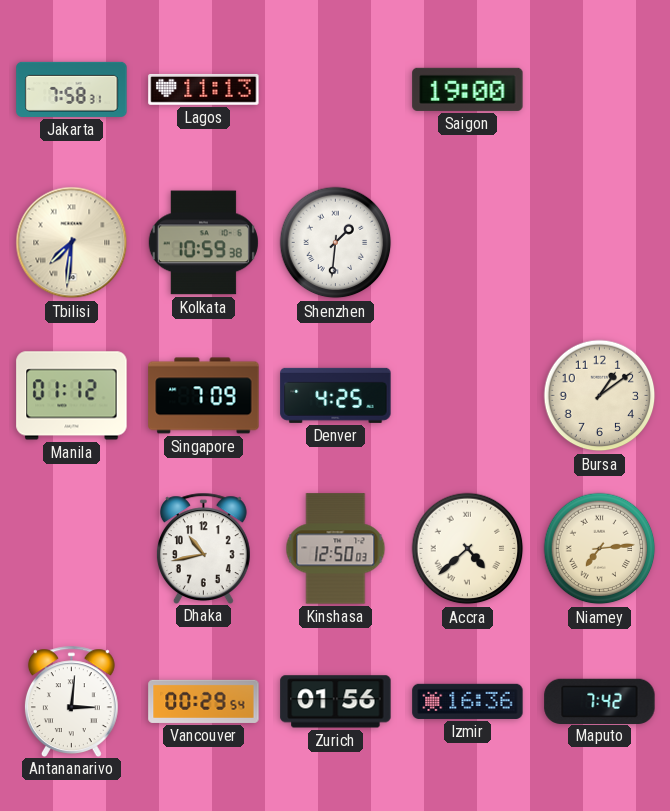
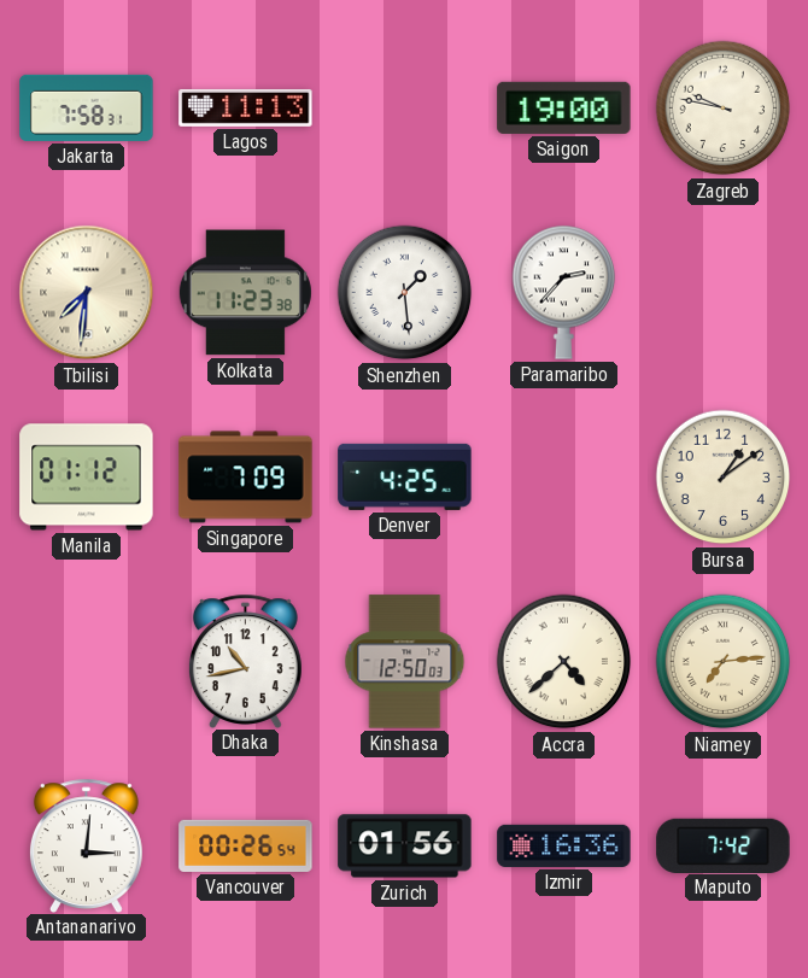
Zagreb: none -> 9:47
Kolkata: 10:59 -> 11:23
Shenzhen: 1:31 -> 1:29
Paramaribo: none -> 2:37
Vancouver: 00:29 -> 00:26
